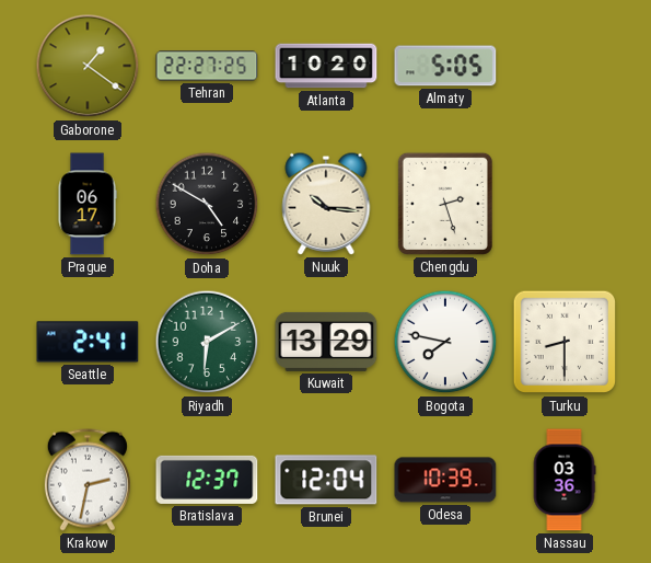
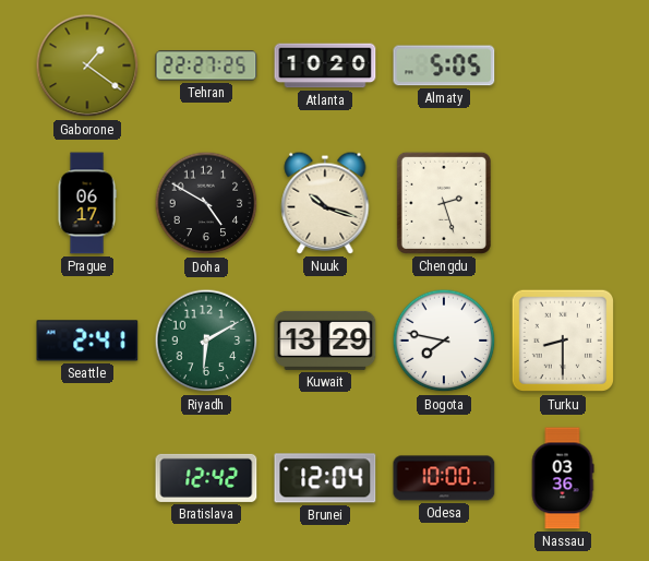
Nuuk: 10:16 -> 10:18
Krakow: 2:32 -> none
Bratislava: 12:37 -> 12:42
Odesa: 10:39 -> 10:00
